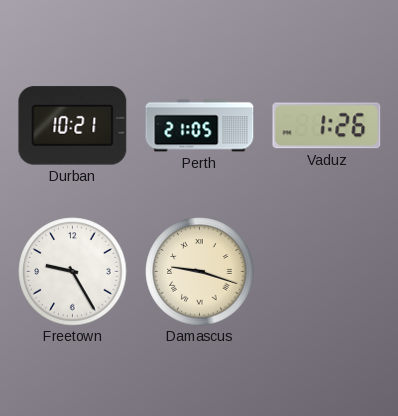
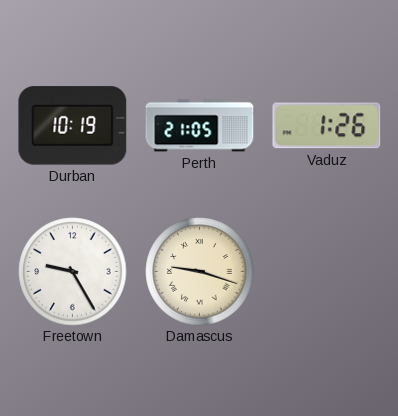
Durban: 10:21 -> 10:19
